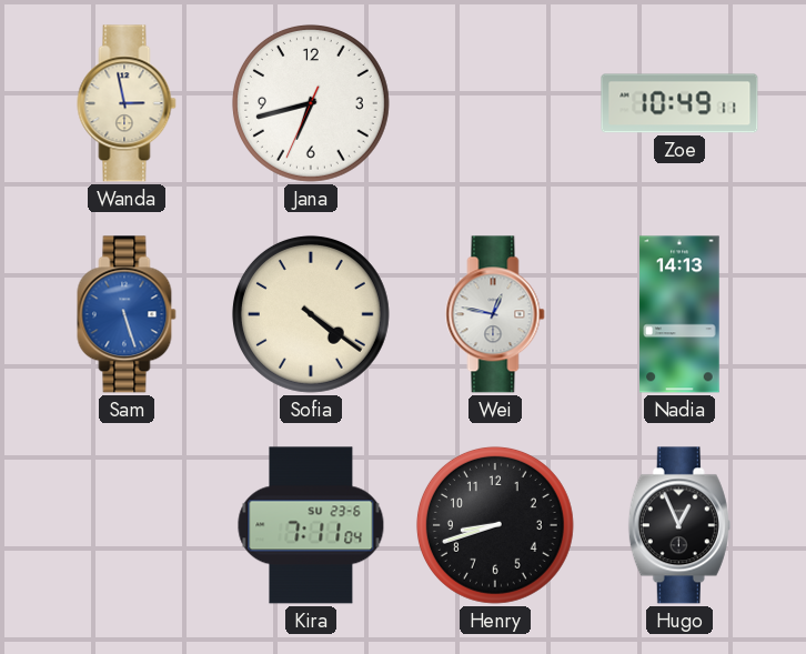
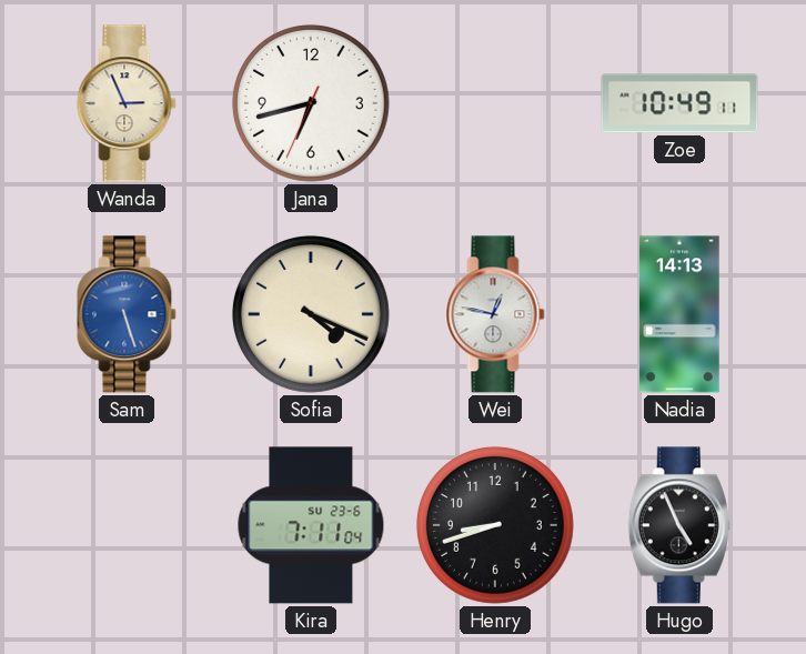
Wanda: 2:58 -> 2:56
Sofia: 4:21 -> 4:19
Hugo: 12:56 -> 4:56
